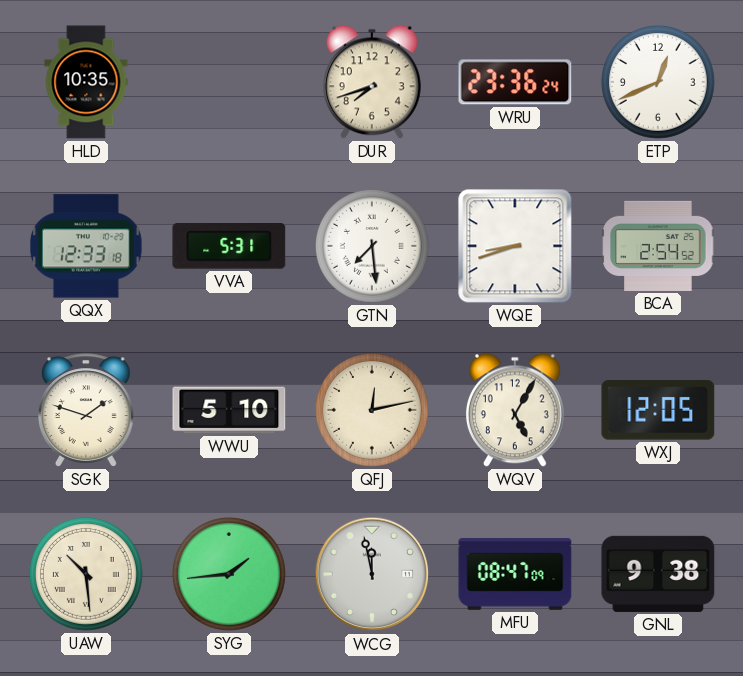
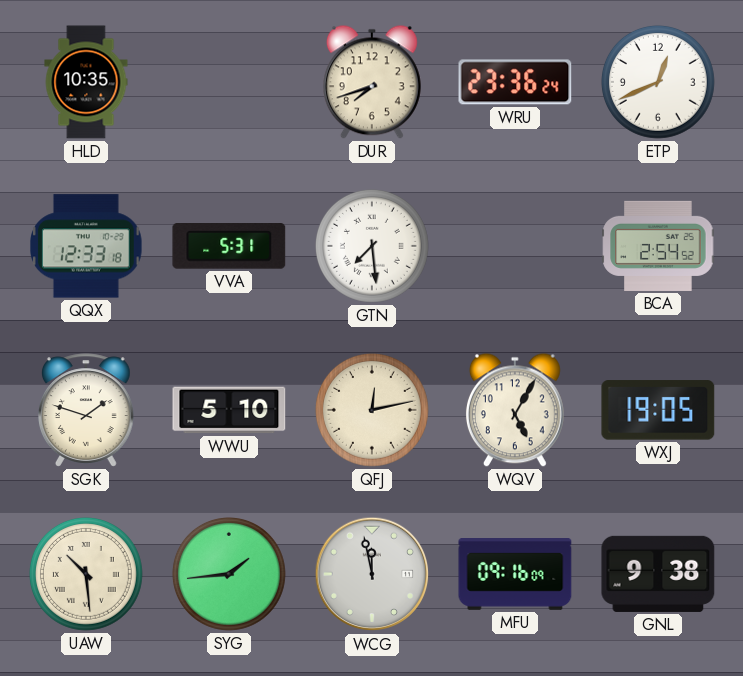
WQE: 8:42 -> none
WXJ: 12:05 -> 19:05
MFU: 08:47 -> 09:16
